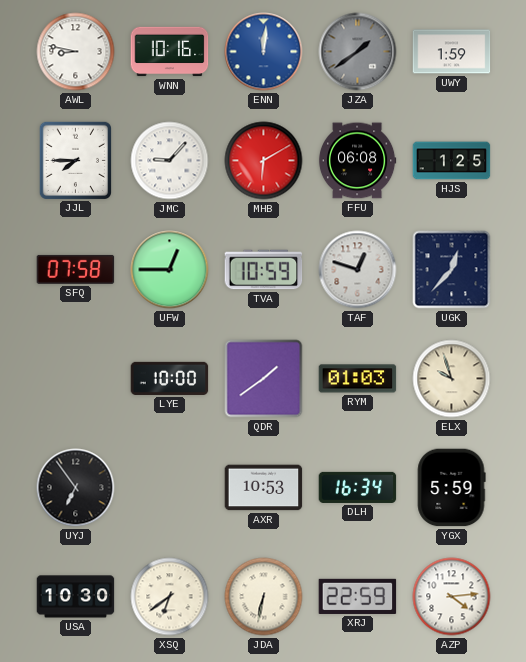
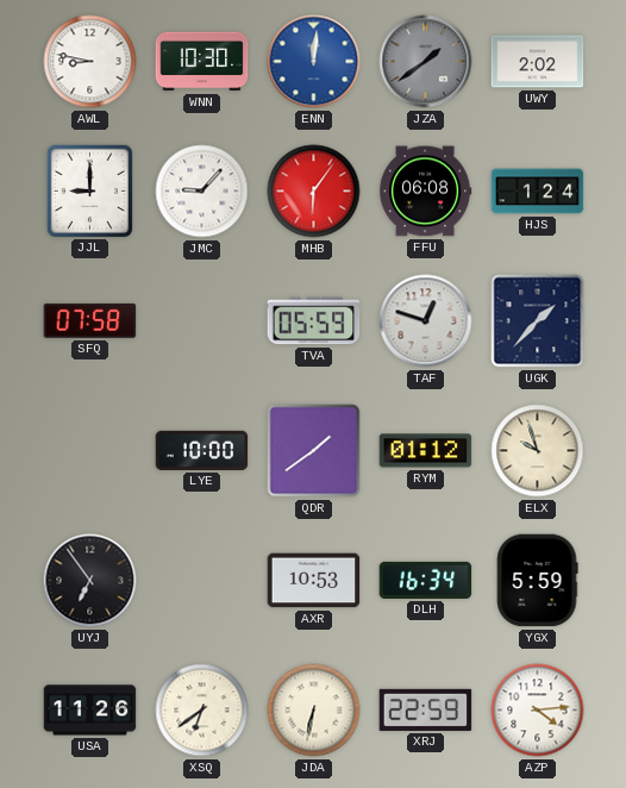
WNN: 10:16 -> 10:30
UWY: 1:59 -> 2:02
JJL: 7:45 -> 9:00
MHB: 6:10 -> 6:06
HJS: 1:25 -> 1:24
UFW: 12:45 -> none
TVA: 10:59 -> 05:59
UGK: 12:37 -> 1:37
RYM: 01:03 -> 01:12
USA: 10:30 -> 11:26
